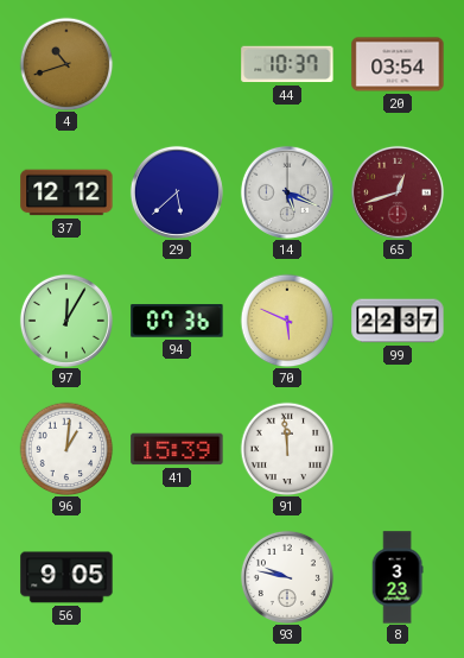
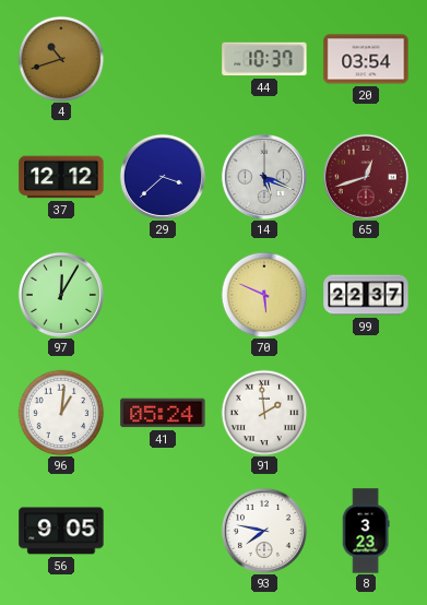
29: 5:38 -> 3:38
94: 07:36 -> none
41: 15:39 -> 05:24
91: 11:59 -> 1:59
93: 9:47 -> 7:47
